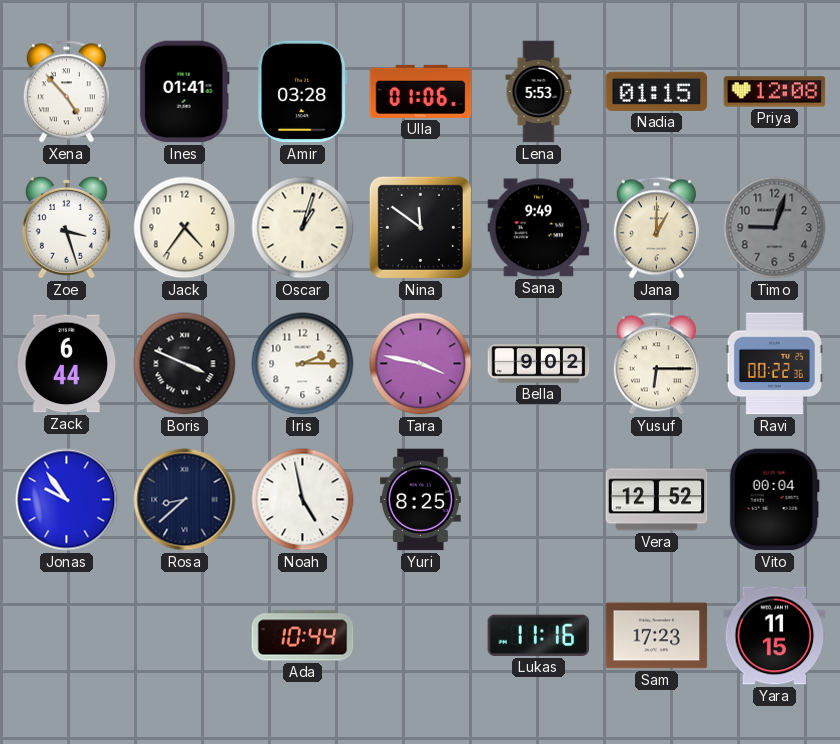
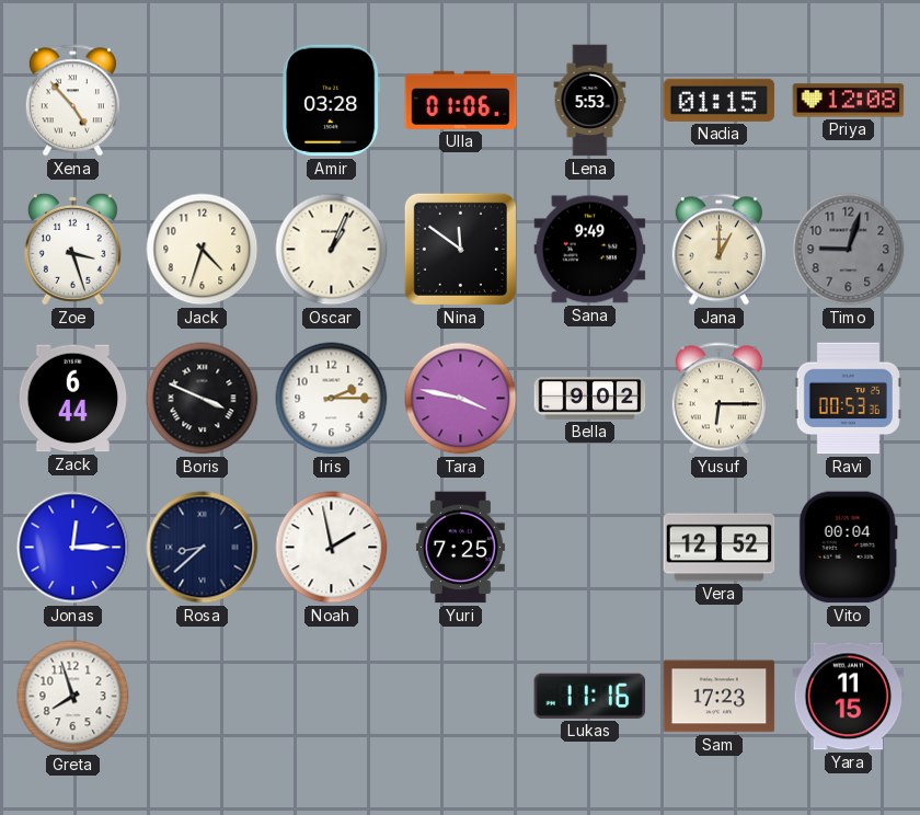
Ines: 01:41 -> none
Jack: 4:36 -> 4:33
Oscar: 1:03 -> 1:04
Ravi: 00:22 -> 00:53
Jonas: 9:54 -> 12:15
Noah: 4:58 -> 1:58
Yuri: 8:25 -> 7:25
Greta: none -> 7:57
Ada: 10:44 -> none
